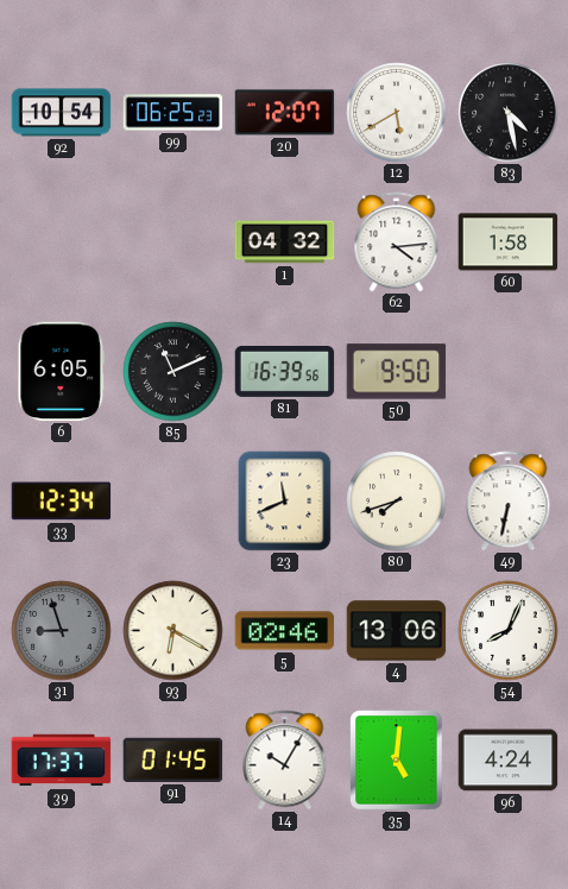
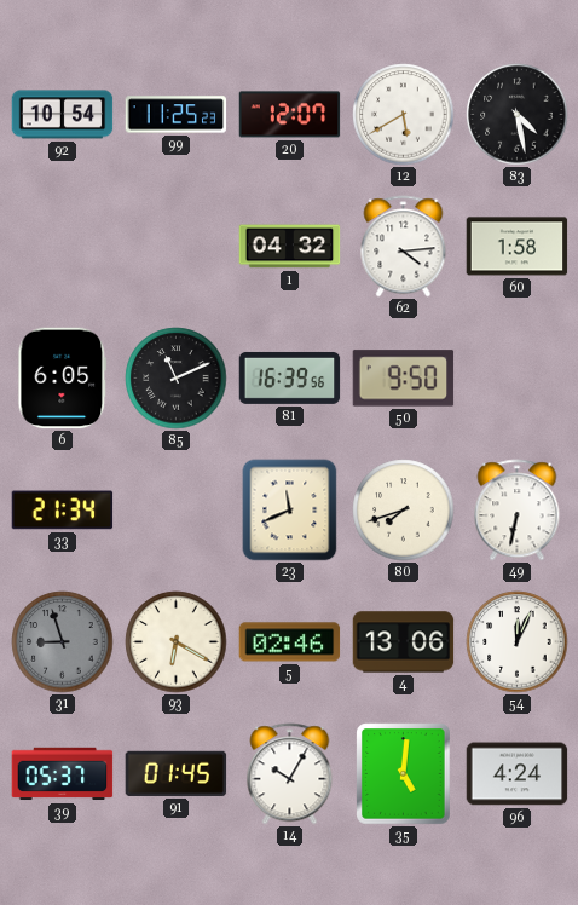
99: 06:25 -> 11:25
33: 12:34 -> 21:34
54: 8:04 -> 12:04
39: 17:37 -> 05:37
